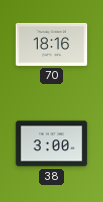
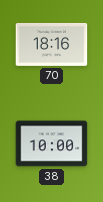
38: 3:00 -> 10:00
